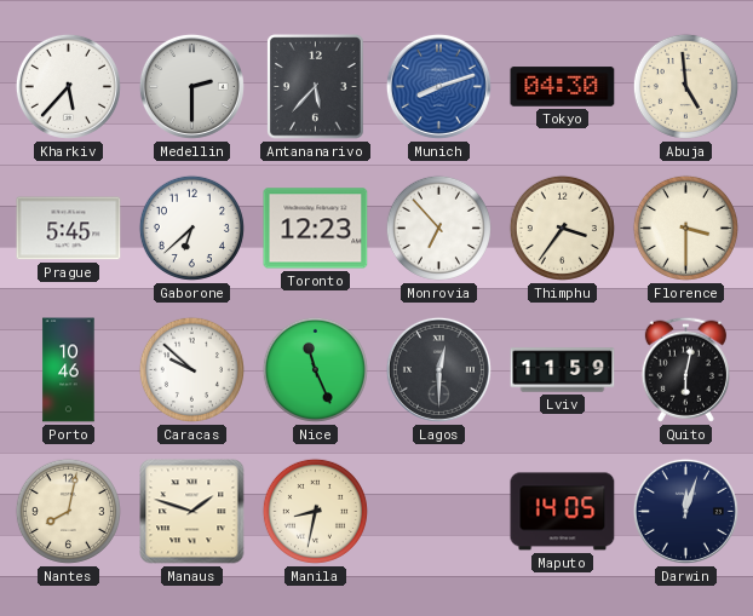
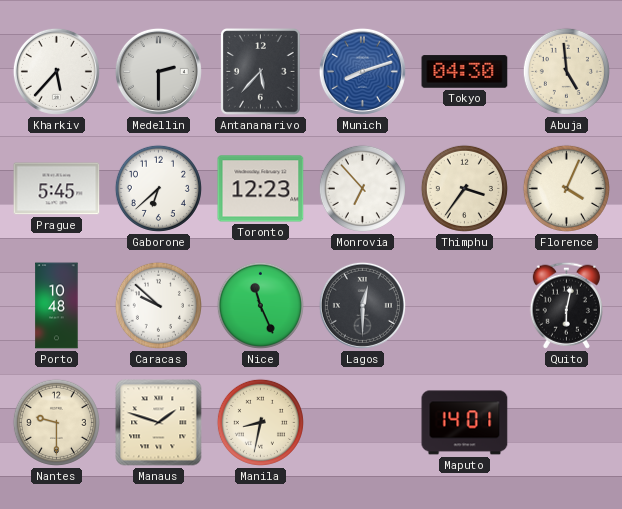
Florence: 3:30 -> 4:04
Porto: 10:46 -> 10:48
Lviv: 11:59 -> none
Nantes: 8:02 -> 9:30
Maputo: 14:05 -> 14:01
Darwin: 12:03 -> none
